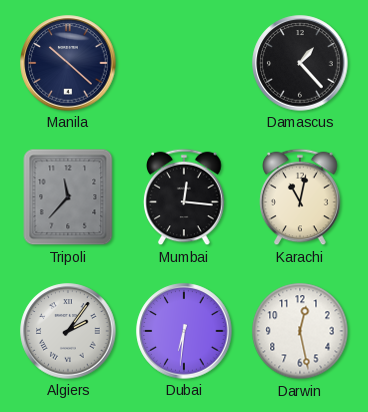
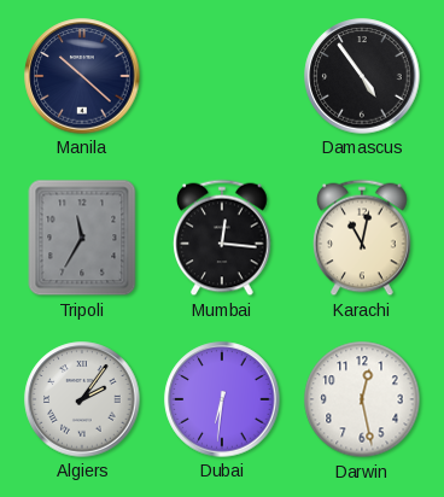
Damascus: 1:23 -> 4:54
Tripoli: 11:37 -> 11:35
